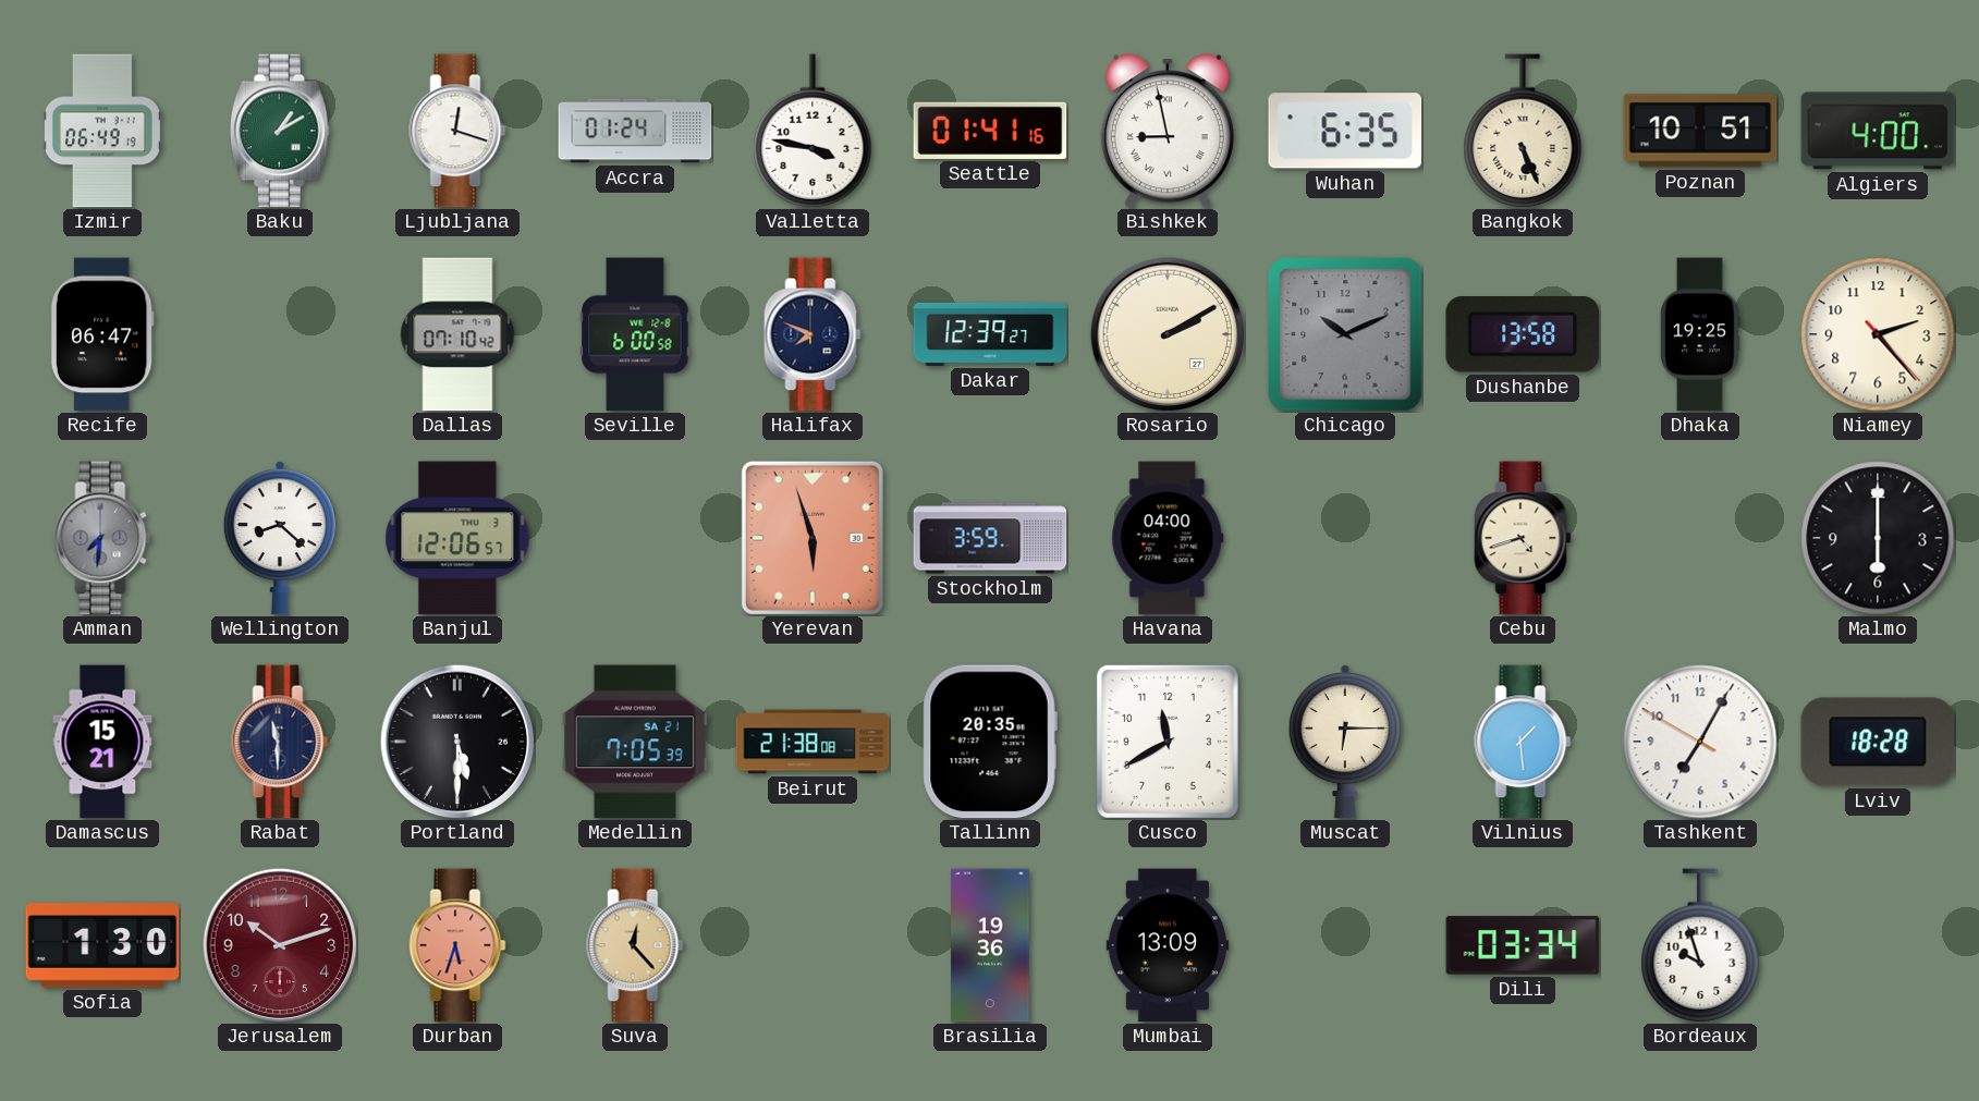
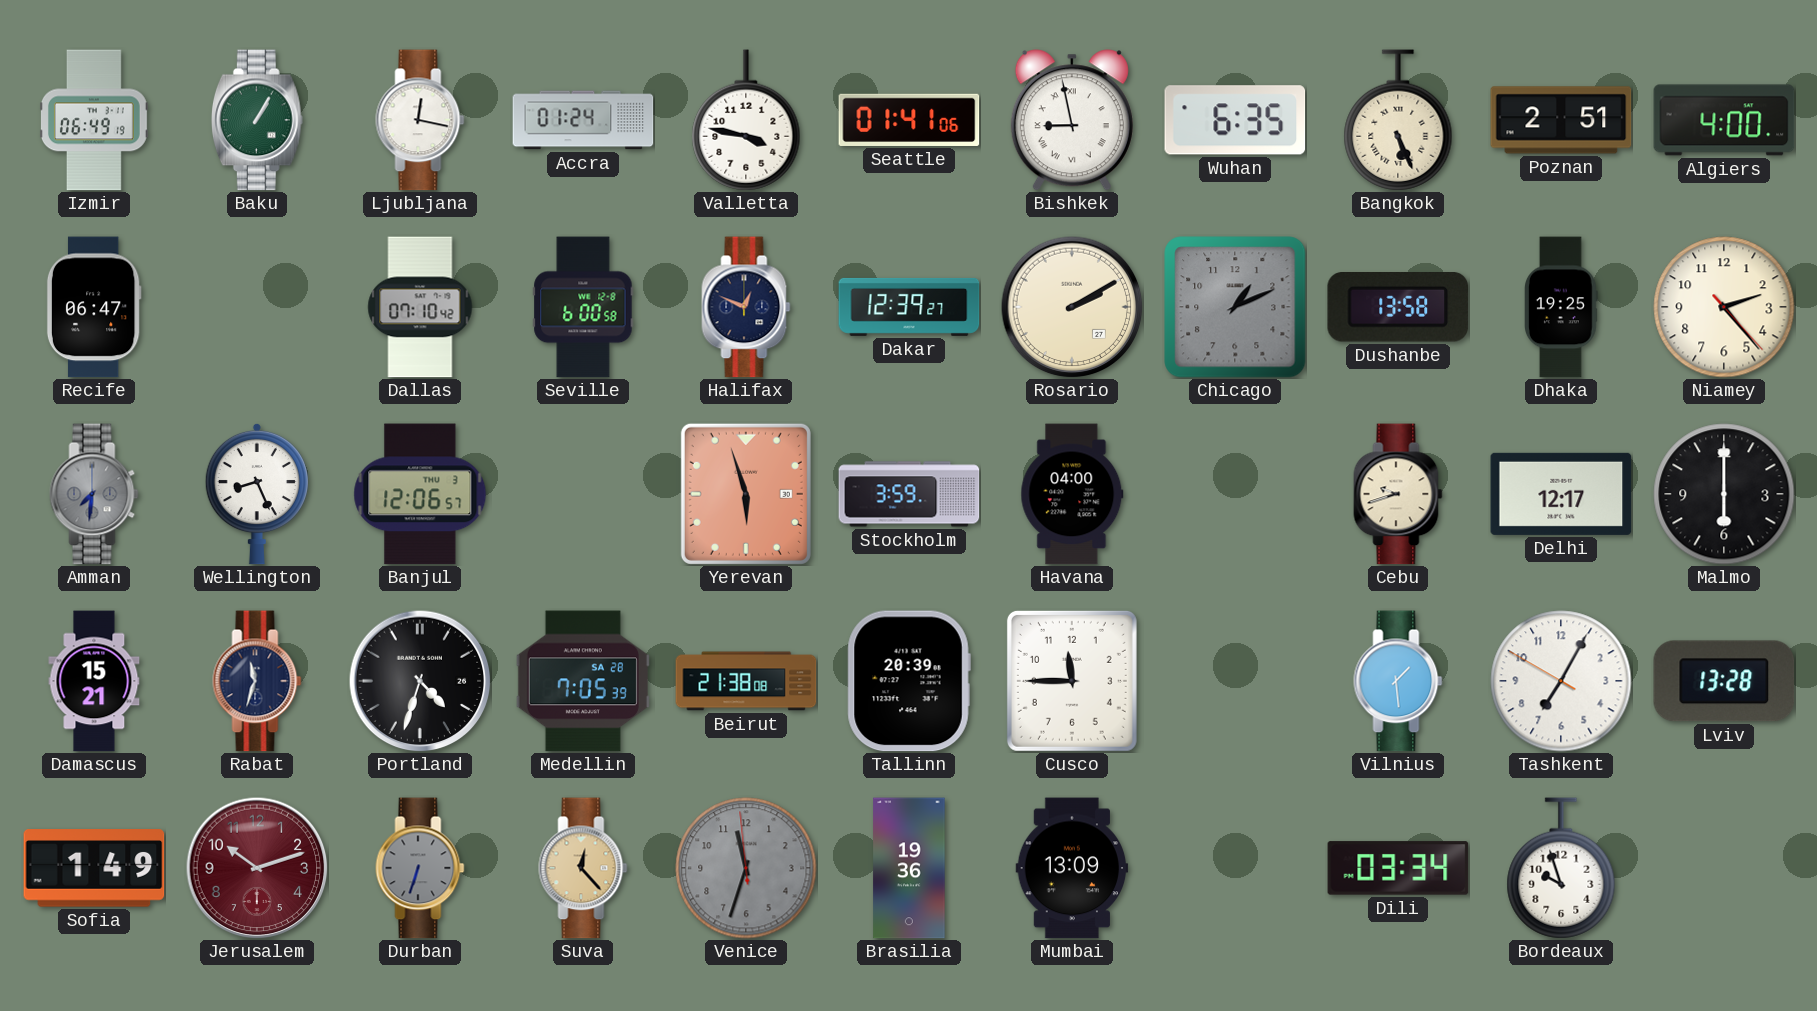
Baku: 1:10 -> 1:05
Ljubljana: 12:18 -> 12:17
Seattle: 01:41:16 -> 01:41:06
Poznan: 10:51 -> 2:51
Halifax: 7:49 -> 12:49
Chicago: 10:11 -> 1:11
Wellington: 8:22 -> 8:26
Cebu: 4:42 -> 9:42
Delhi: none -> 12:17
Rabat: 11:30 -> 11:33
Portland: 5:30 -> 4:33
Medellin date: SA 21 -> SA 28
Tallinn: 20:35 -> 20:39
Cusco: 11:40 -> 11:45
Muscat: 6:15 -> none
Lviv: 18:28 -> 13:28
Sofia: 1:30 -> 1:49
Durban: 5:33 -> 6:33
Durban dial: salmon -> grey
Venice: none -> 11:32
